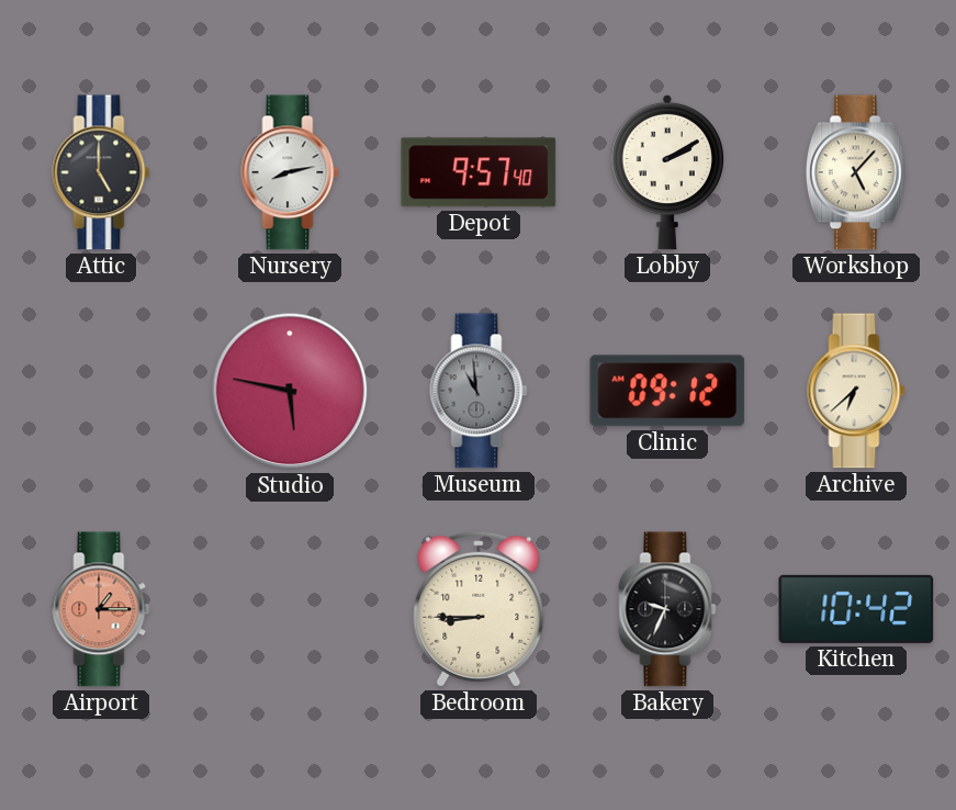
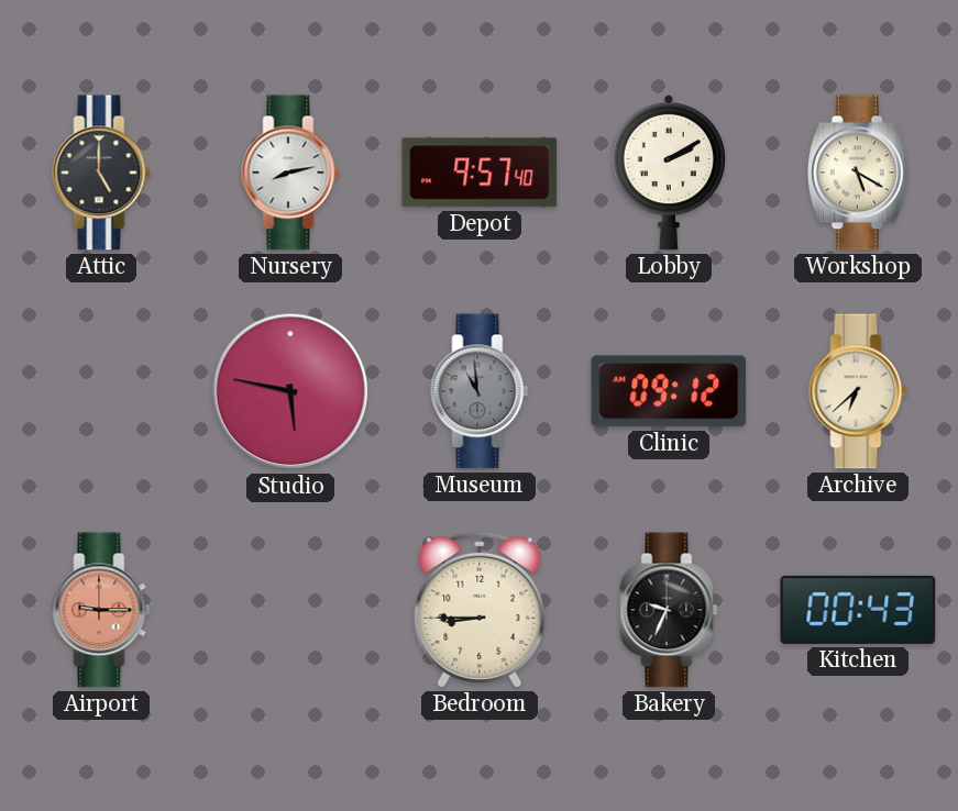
Workshop: 5:07 -> 5:20
Airport: 1:15 -> 9:15
Kitchen: 10:42 -> 00:43
